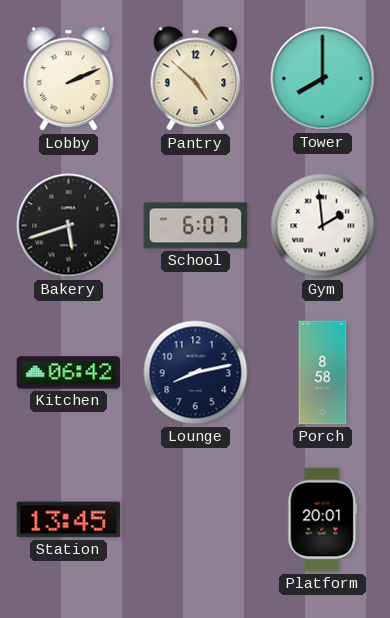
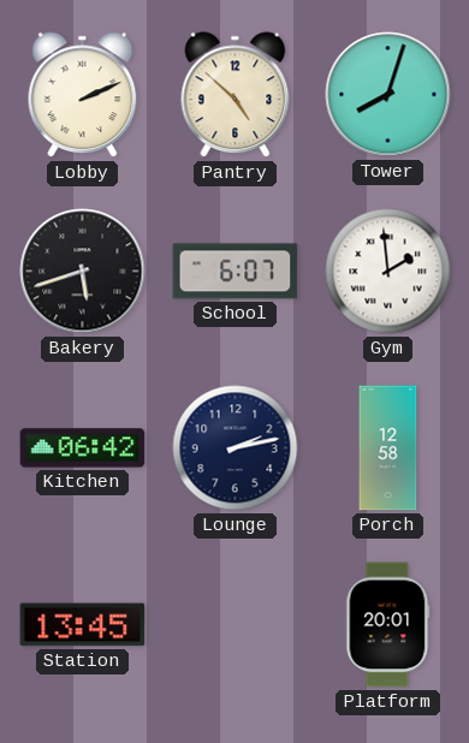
Tower: 8:00 -> 8:03
Lounge: 8:13 -> 2:13
Porch: 8:58 -> 12:58
